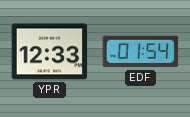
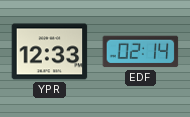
EDF: 01:54 -> 02:14
